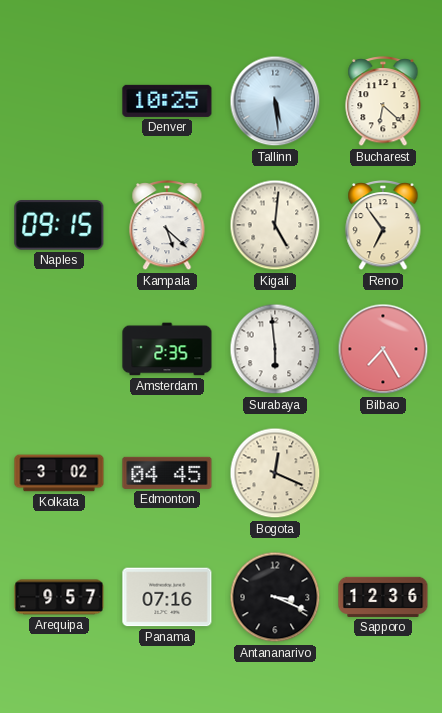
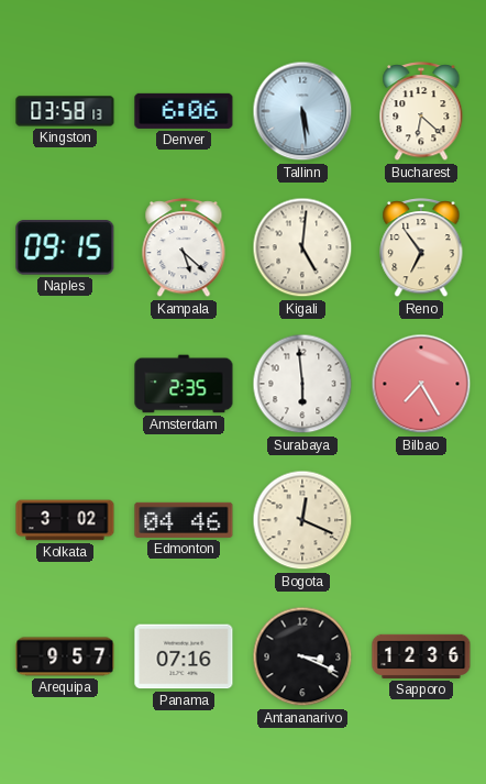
Kingston: none -> 03:58
Denver: 10:25 -> 6:06
Edmonton: 04:45 -> 04:46
